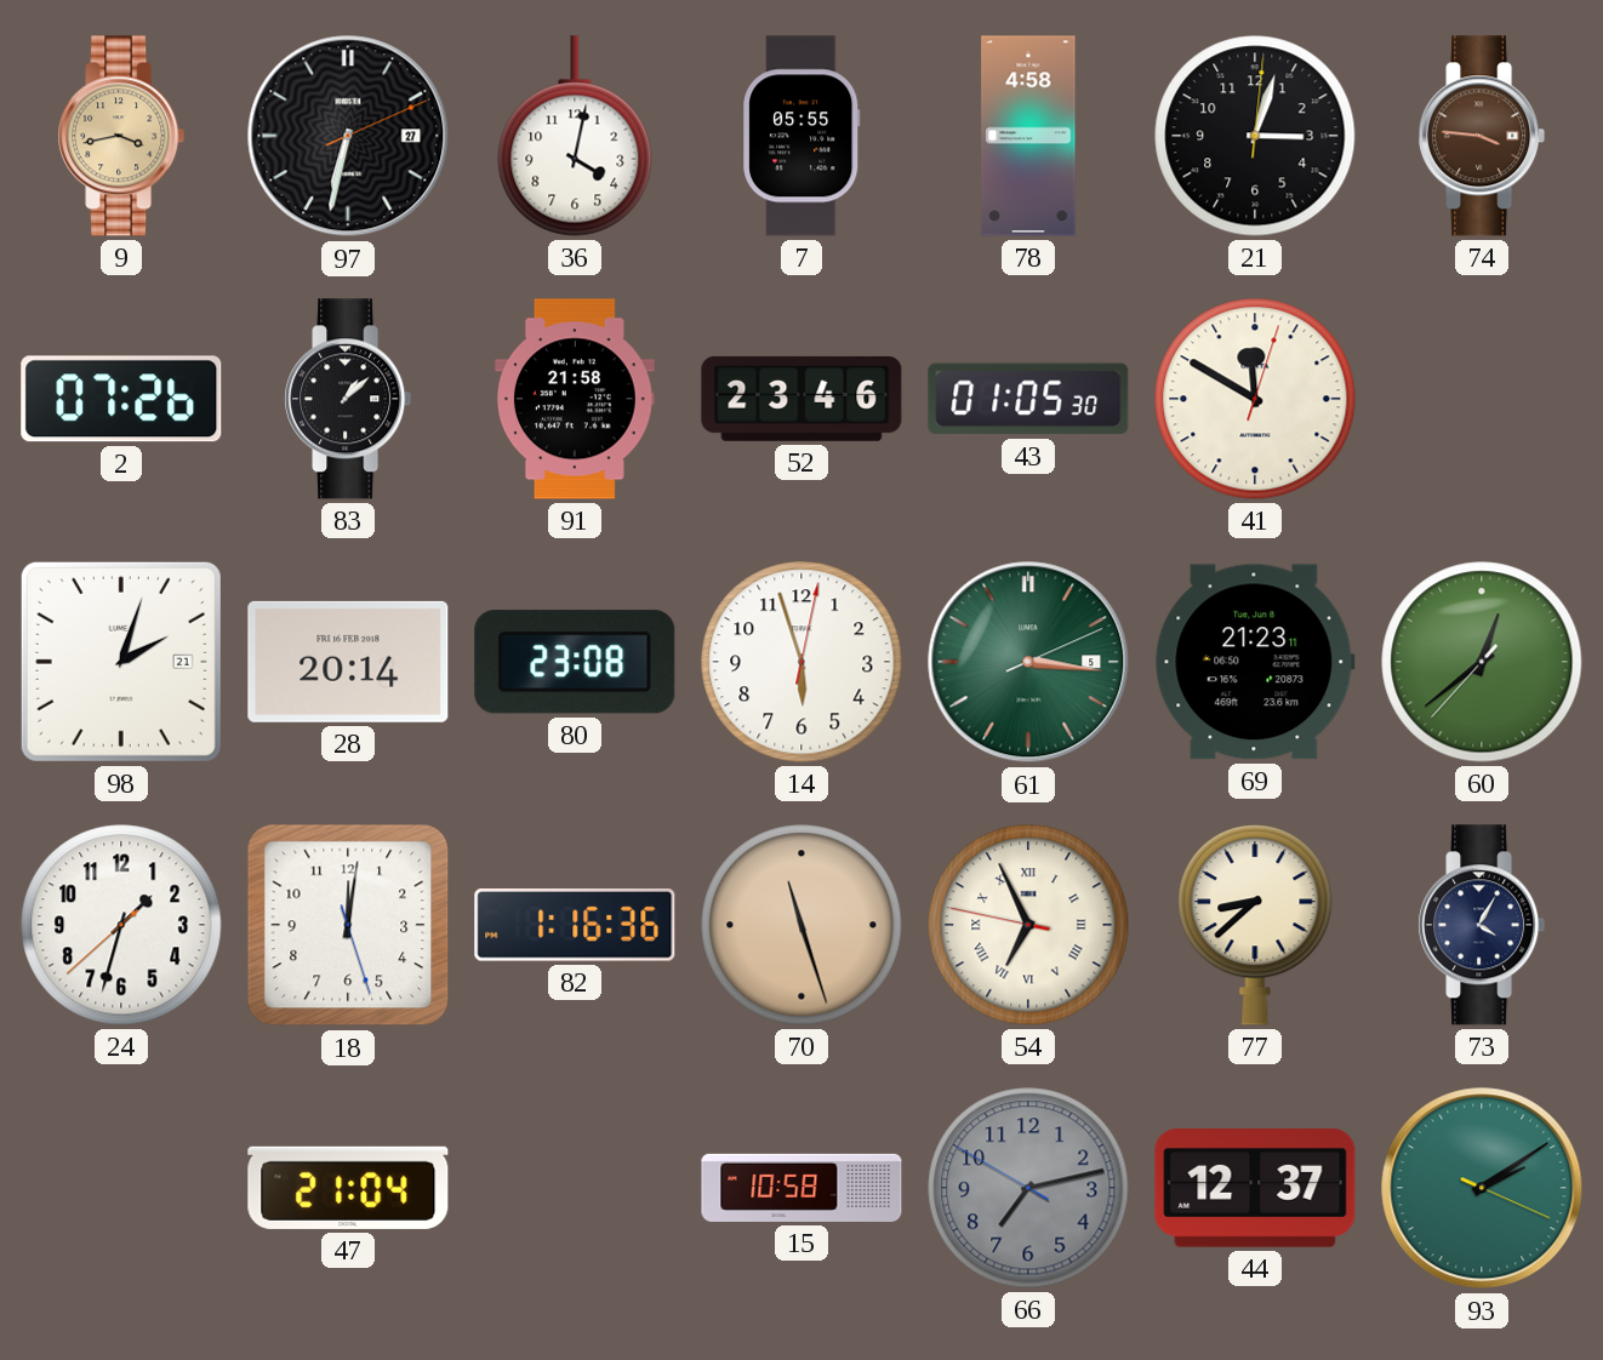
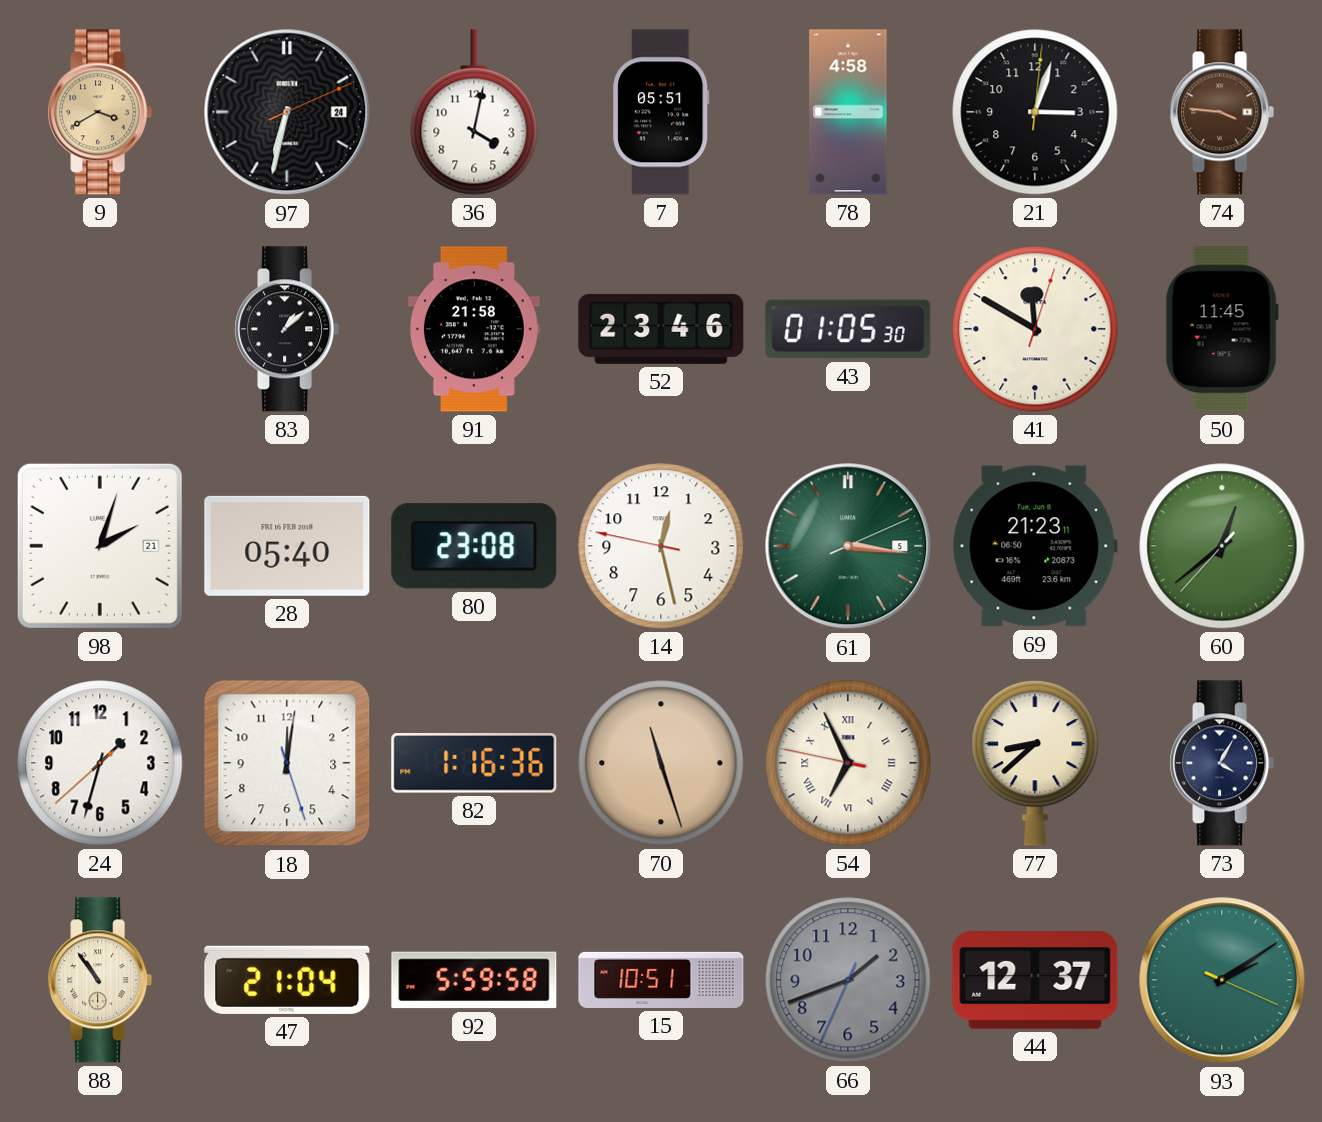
9: 3:43 -> 3:40
97 date: 27 -> 24
7: 05:55 -> 05:51
2: 07:26 -> none
50: none -> 11:45
28: 20:14 -> 05:40
14: 5:57 -> 12:27
88: none -> 10:54
92: none -> 5:59
15: 10:58 -> 10:51
66: 7:12 -> 1:41
